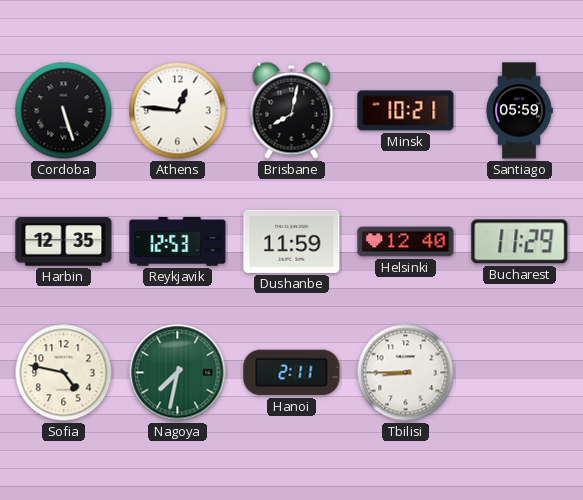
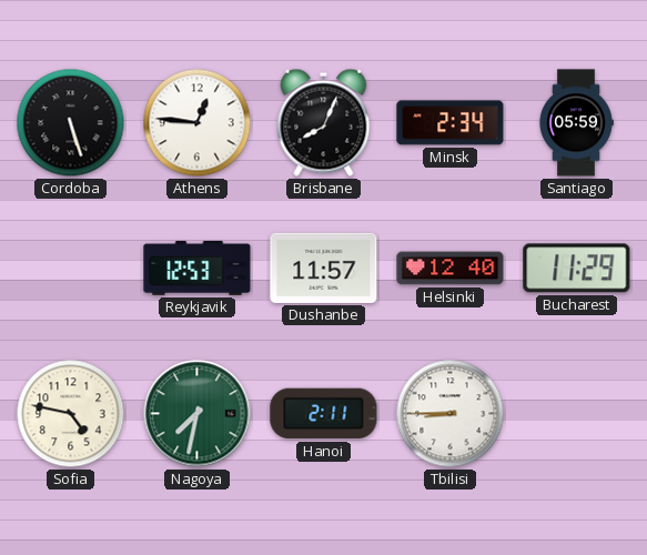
Brisbane: 8:02 -> 8:04
Minsk: 10:21 -> 2:34
Harbin: 12:35 -> none
Dushanbe: 11:59 -> 11:57
